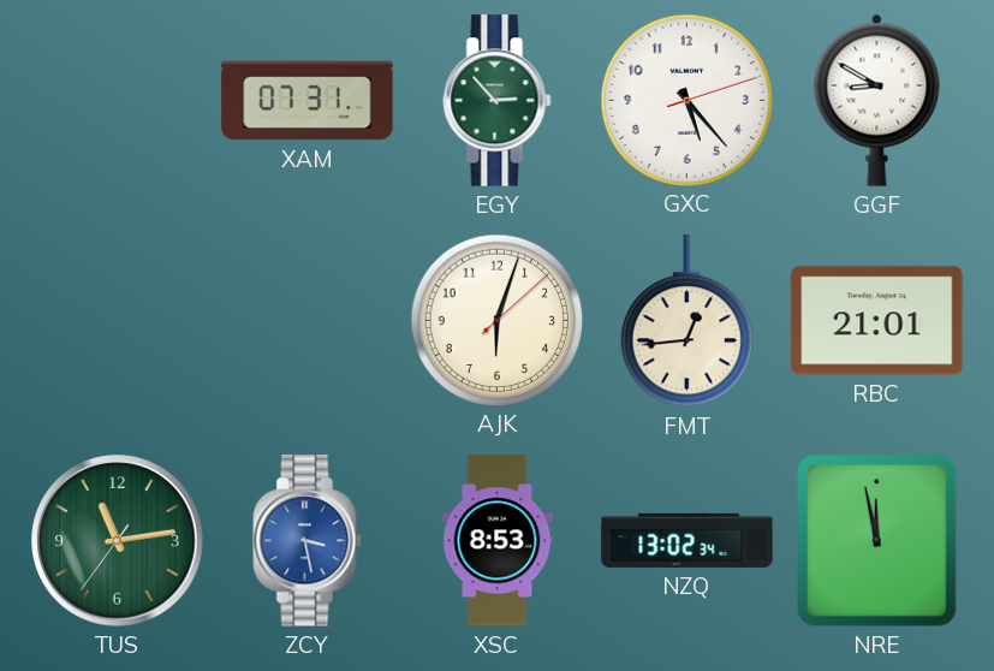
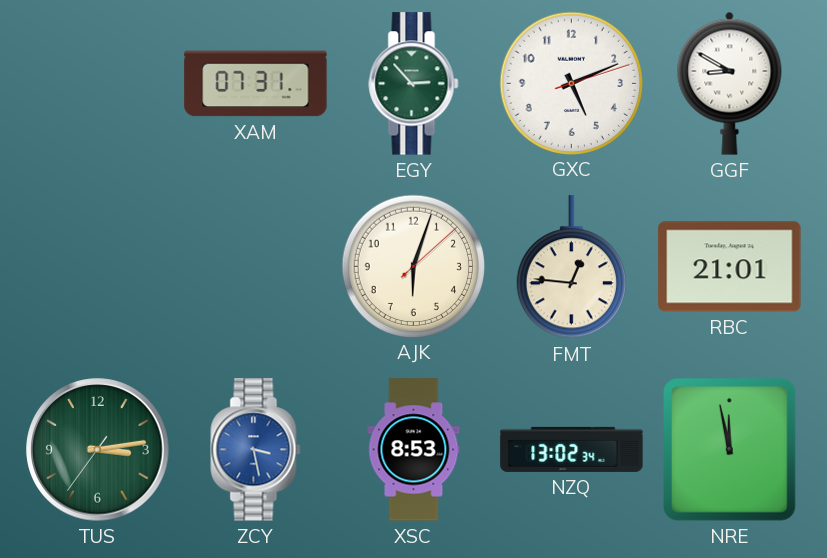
GXC: 5:23 -> 5:11
FMT: 12:44 -> 12:46
TUS: 11:13 -> 3:13
